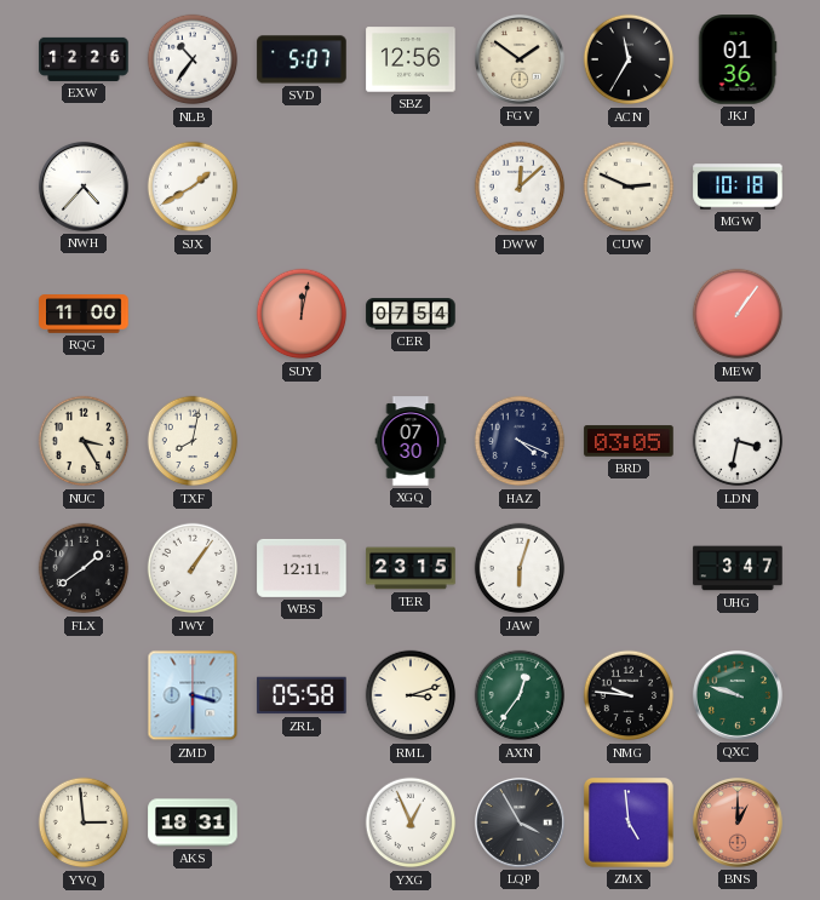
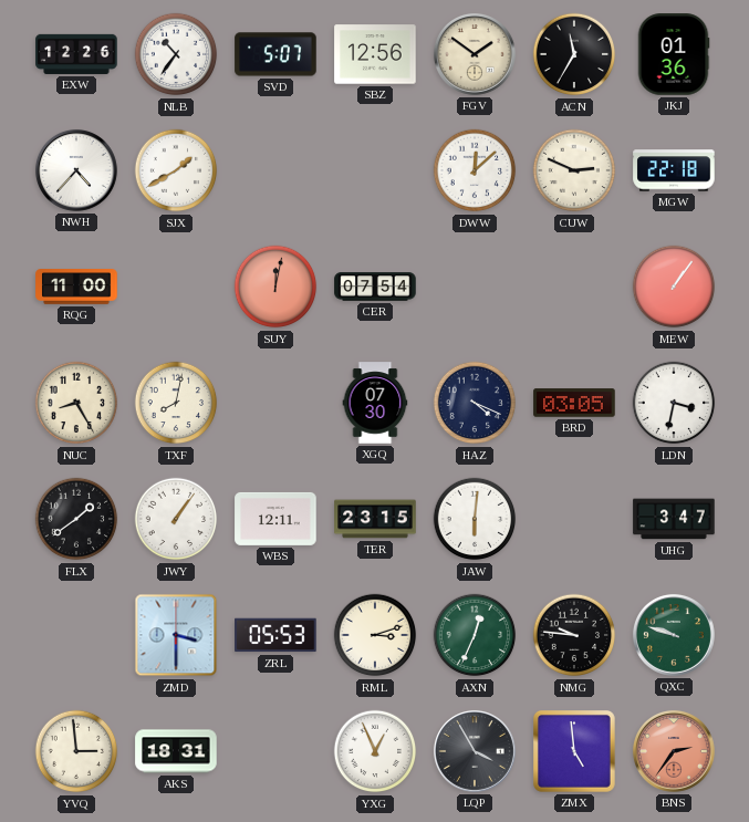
MGW: 10:18 -> 22:18
NUC: 3:25 -> 8:25
JAW: 6:03 -> 6:01
ZRL: 05:58 -> 05:53
AXN: 12:36 -> 12:34
BNS: 1:00 -> 2:36
